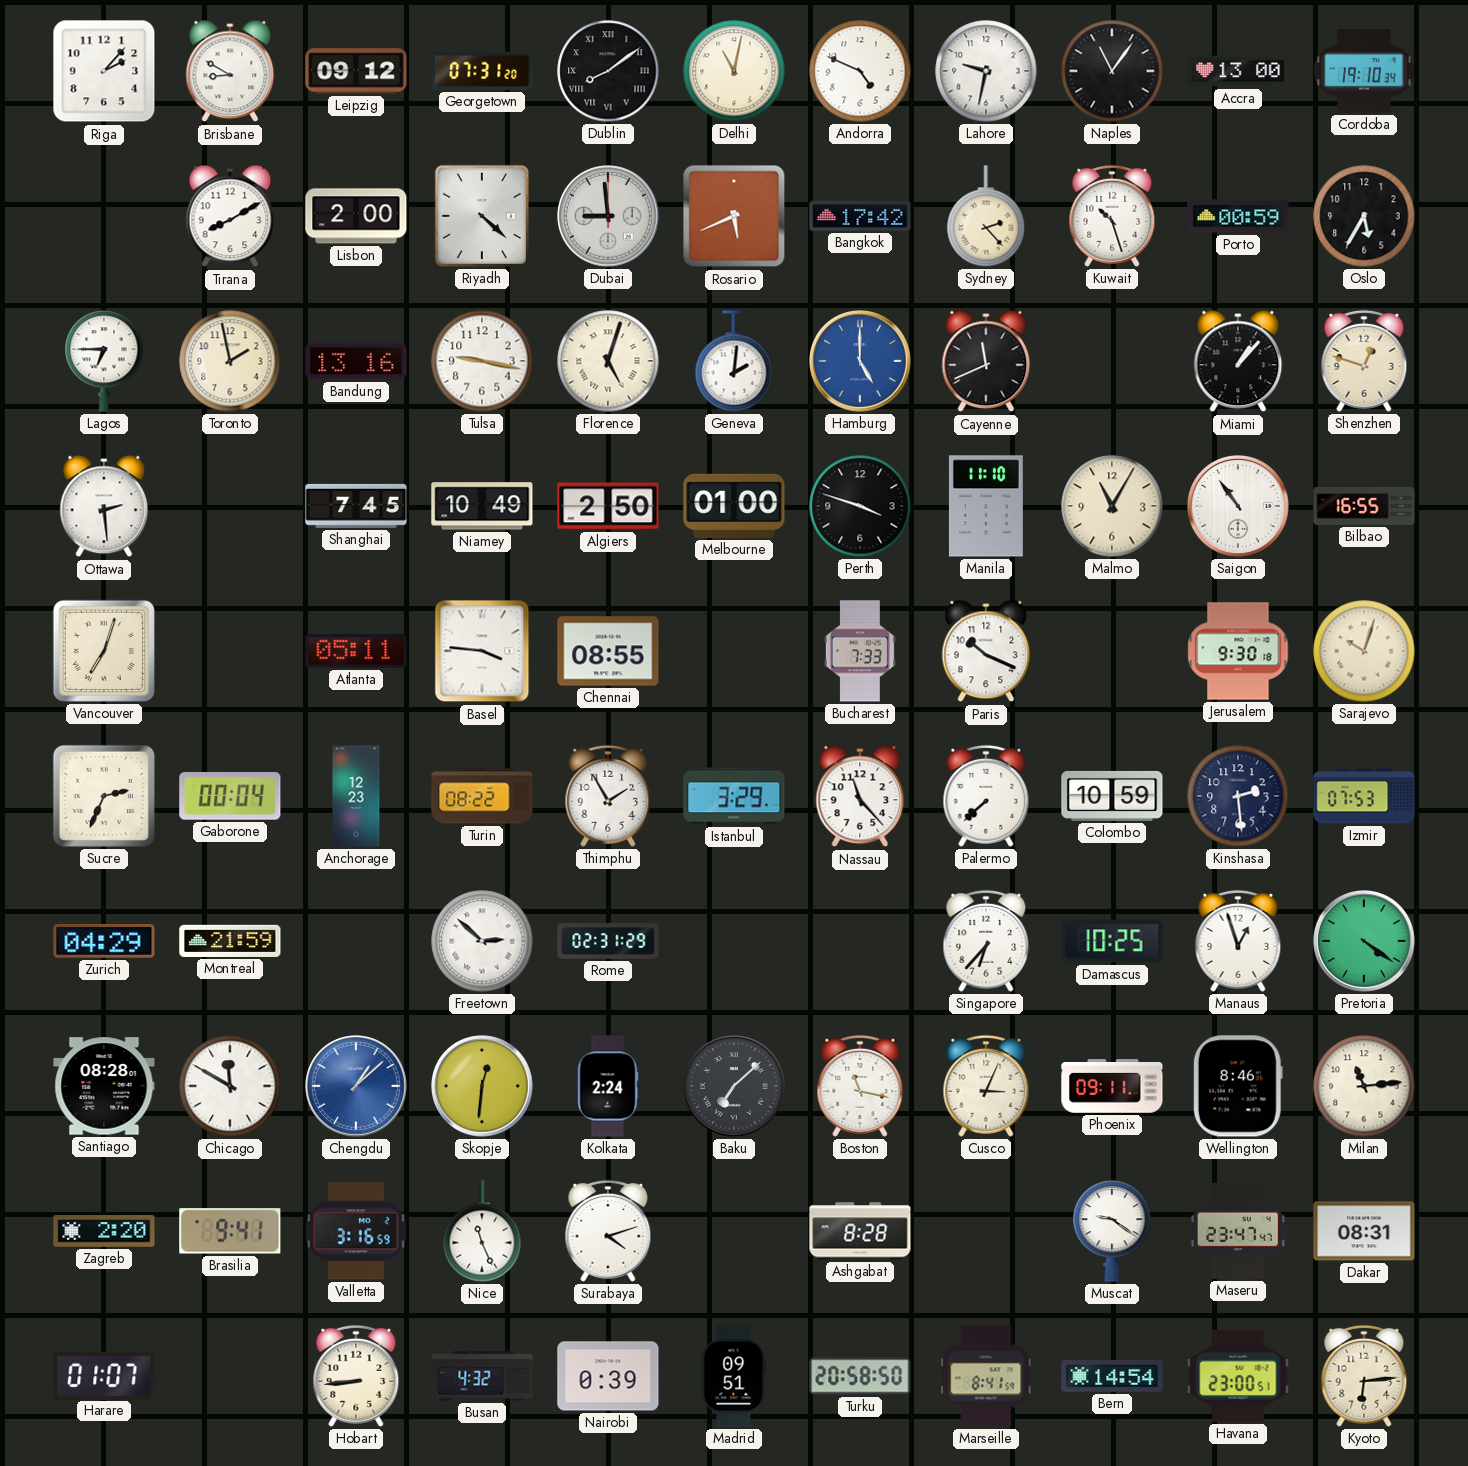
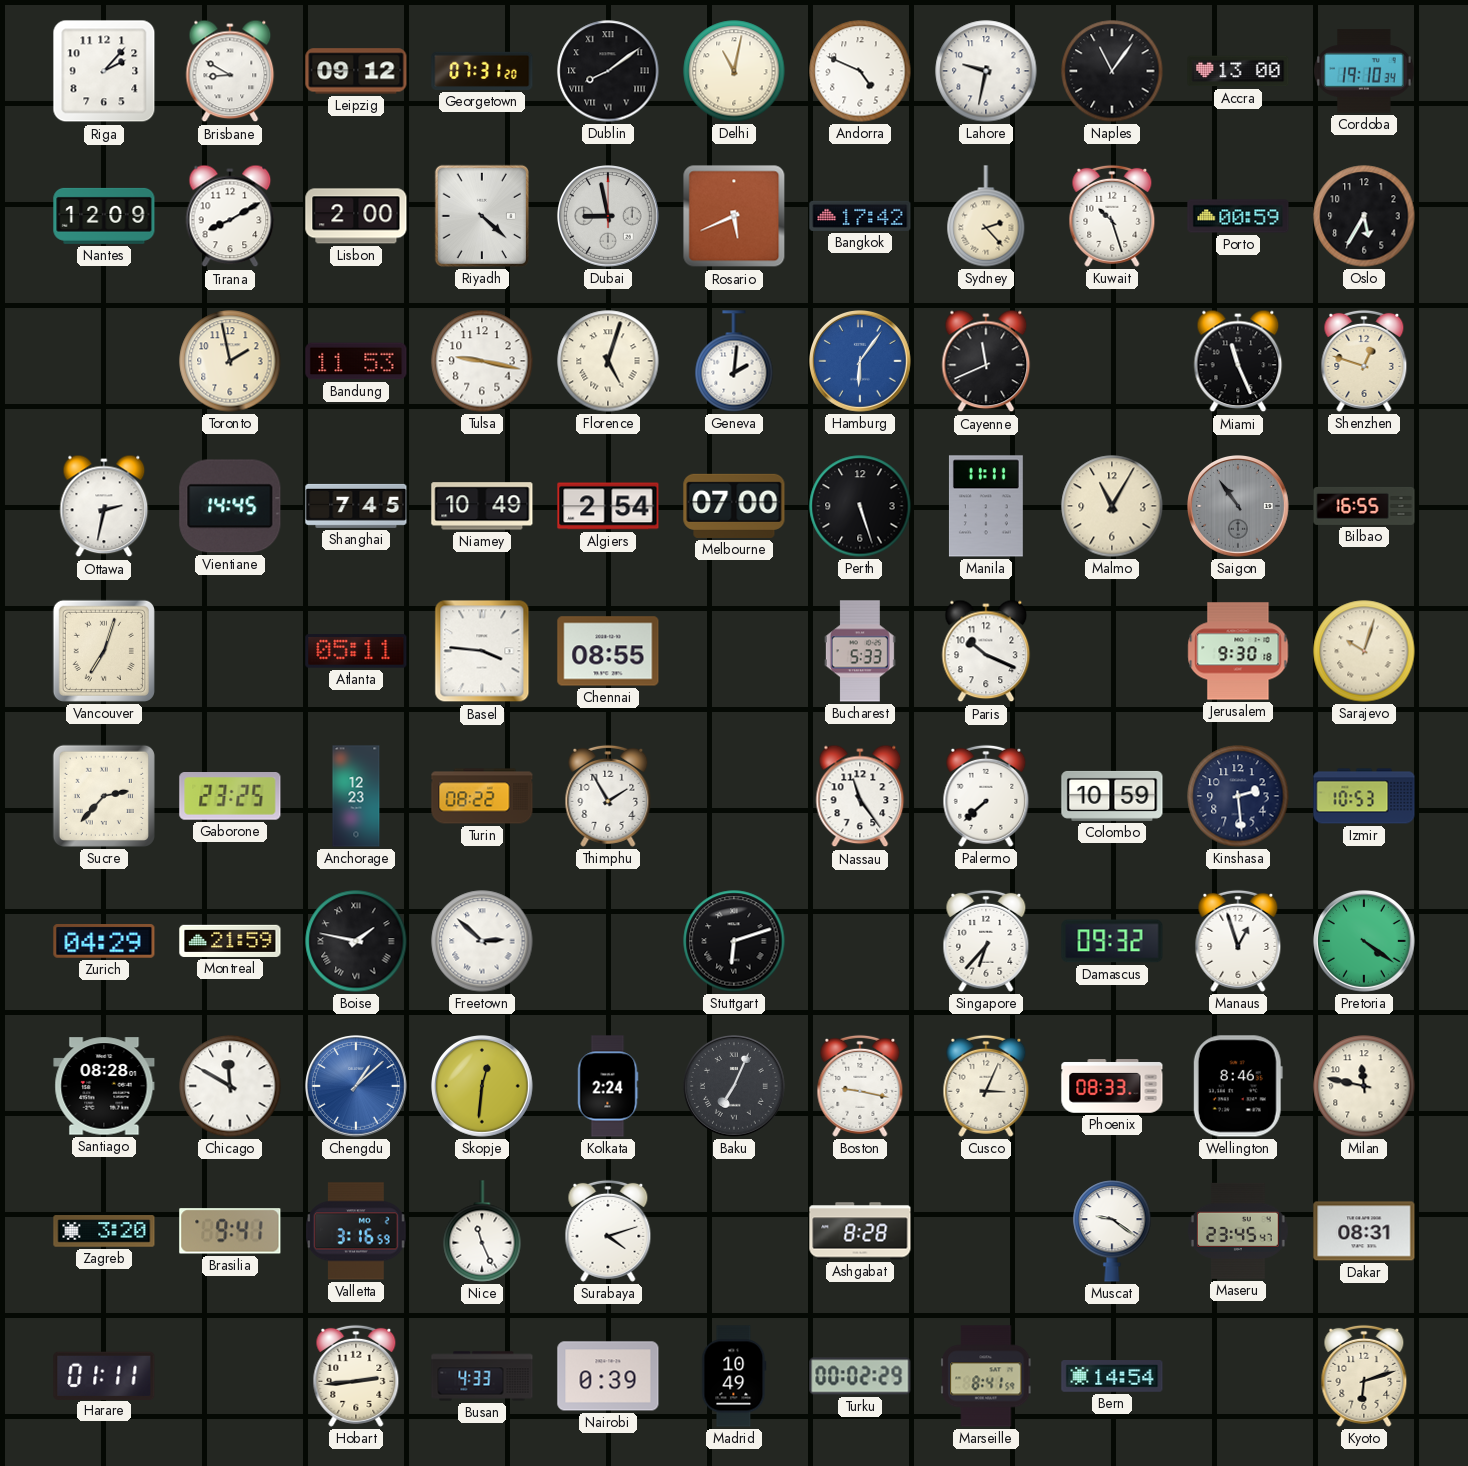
Nantes: none -> 12:09
Dubai: 8:59 -> 8:58
Lagos: 6:45 -> none
Bandung: 13:16 -> 11:53
Hamburg: 5:00 -> 6:06
Miami: 1:07 -> 11:26
Ottawa: 2:29 -> 2:32
Vientiane: none -> 14:45
Algiers: 2:50 -> 2:54
Melbourne: 01:00 -> 07:00
Perth: 3:48 -> 5:27
Manila: 11:10 -> 11:11
Saigon dial: white -> grey
Bucharest: 7:33 -> 5:33
Sucre: 2:34 -> 2:37
Gaborone: 00:04 -> 23:25
Istanbul: 3:29 -> none
Nassau: 11:23 -> 11:24
Izmir: 07:53 -> 10:53
Boise: none -> 1:47
Rome: 02:31 -> none
Stuttgart: none -> 6:12
Damascus: 10:25 -> 09:32
Baku: 7:08 -> 7:04
Boston: 11:17 -> 9:17
Phoenix: 09:11 -> 08:33
Milan: 11:14 -> 11:47
Zagreb: 2:20 -> 3:20
Maseru: 23:47 -> 23:45
Harare: 01:07 -> 01:11
Hobart: 8:44 -> 2:44
Busan: 4:32 -> 4:33
Madrid: 09:51 -> 10:49
Turku: 20:58 -> 00:02
Havana: 23:00 -> none
Kyoto: 6:14 -> 6:12
